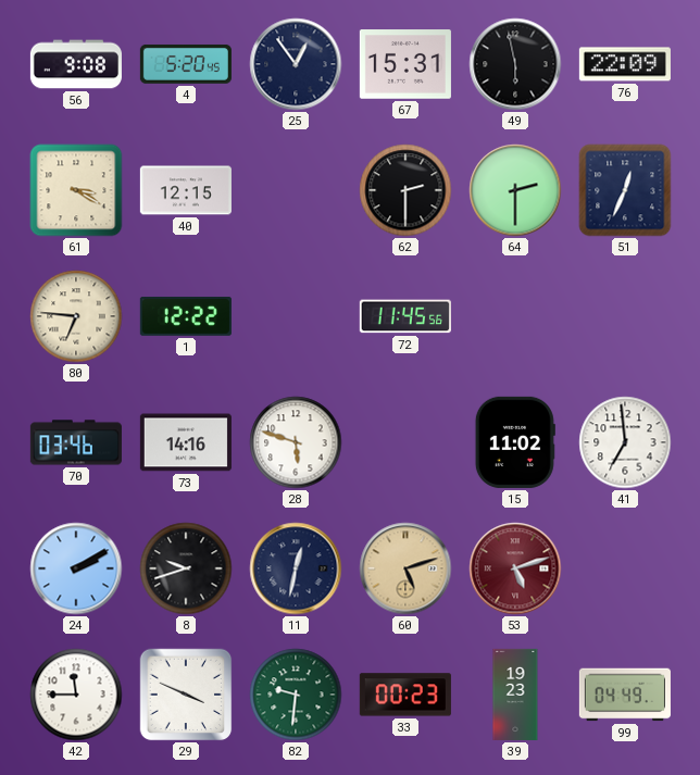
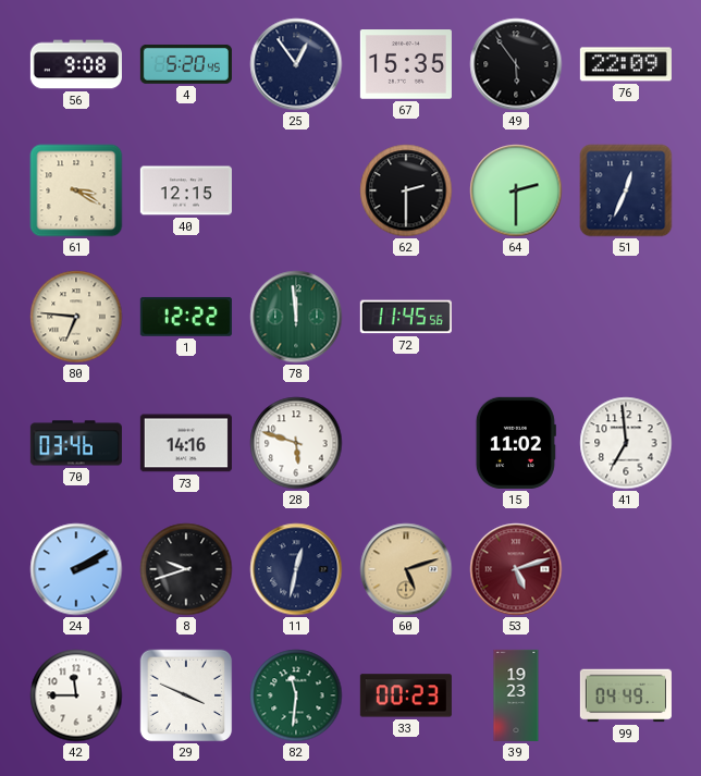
67: 15:31 -> 15:35
49: 5:58 -> 5:54
78: none -> 11:59
82: 9:31 -> 11:31
